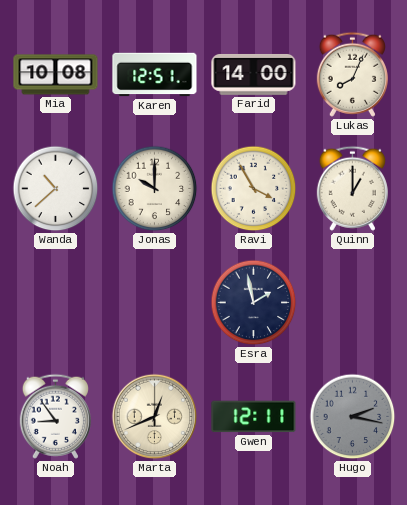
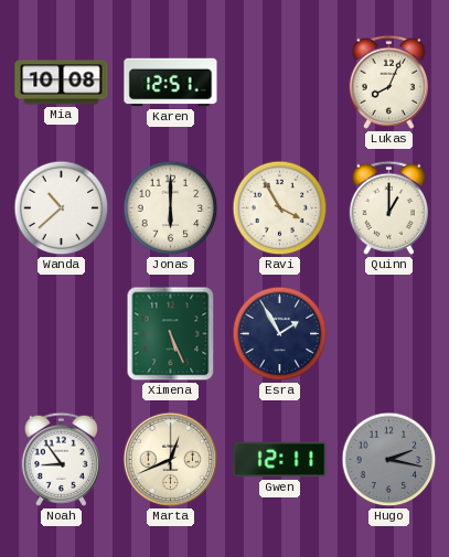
Farid: 14:00 -> none
Jonas: 10:00 -> 6:00
Ximena: none -> 5:26
Esra: 1:58 -> 1:55
